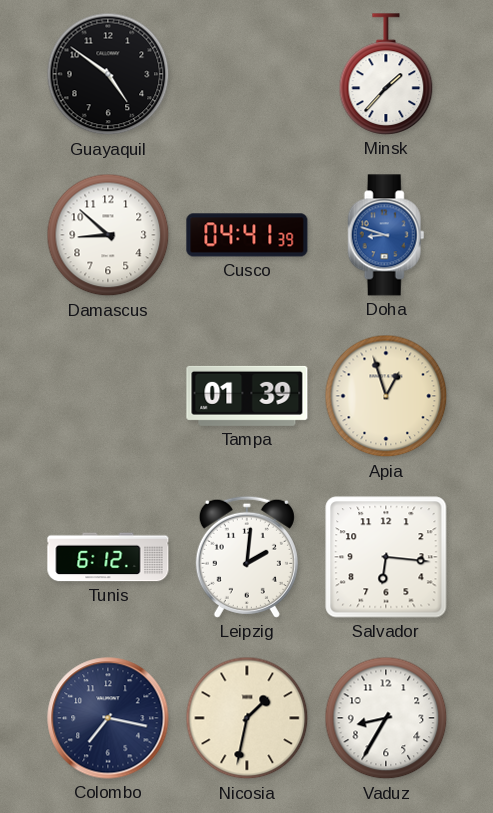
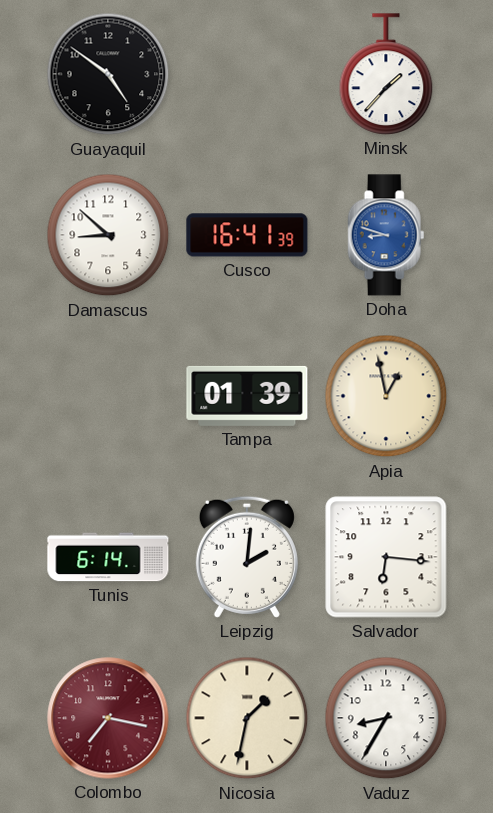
Cusco: 04:41 -> 16:41
Apia: 12:57 -> 12:58
Tunis: 6:12 -> 6:14
Colombo dial: navy -> burgundy
